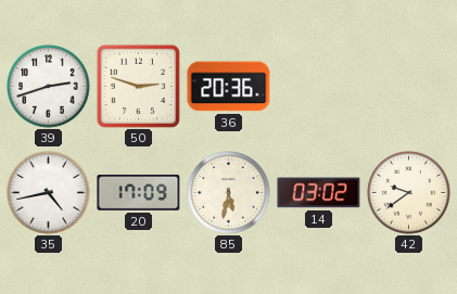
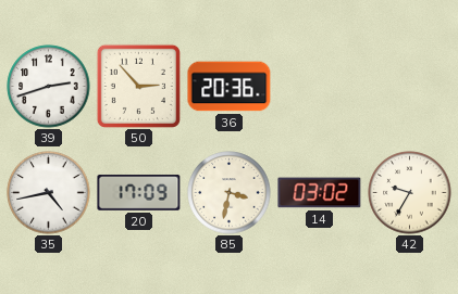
50: 2:48 -> 2:53
85: 5:32 -> 3:32
42: 9:39 -> 9:35
